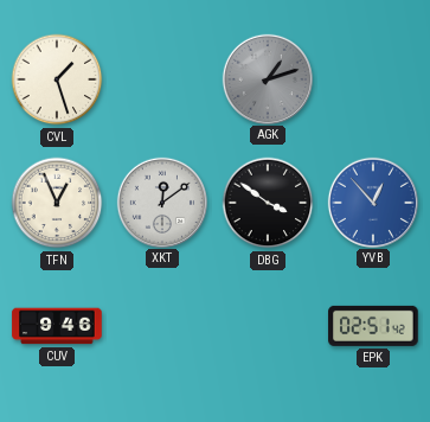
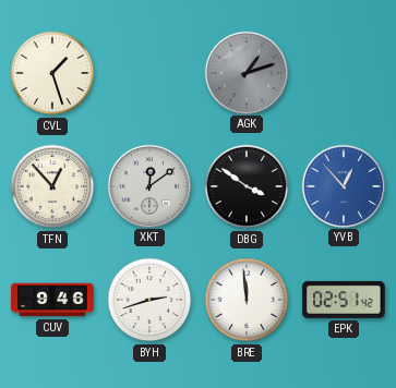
TFN: 12:56 -> 12:53
BYH: none -> 2:42
BRE: none -> 11:59
